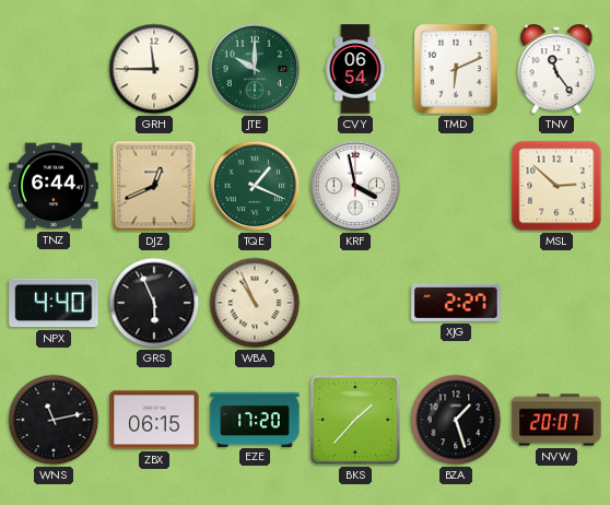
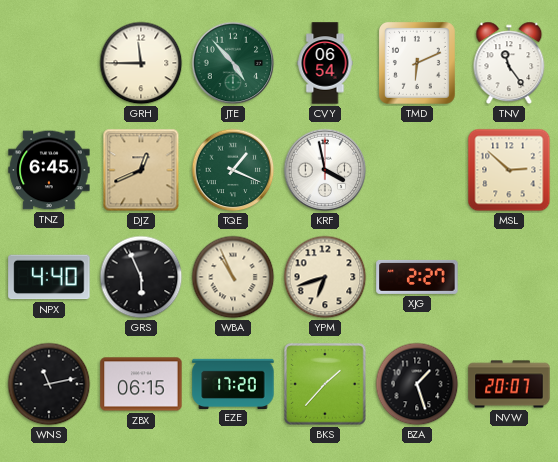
JTE: 10:00 -> 4:53
TNZ: 6:44 -> 6:45
YPM: none -> 6:42
